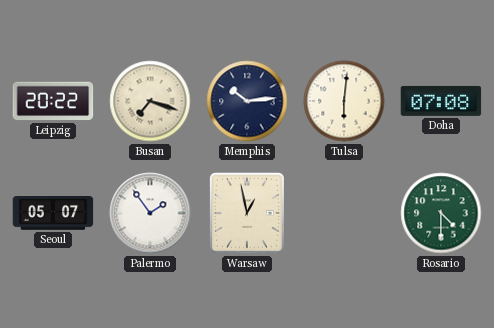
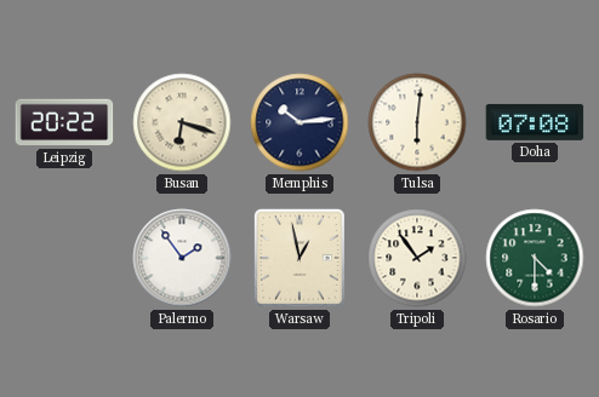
Busan: 7:18 -> 6:18
Seoul: 05:07 -> none
Tripoli: none -> 1:54
